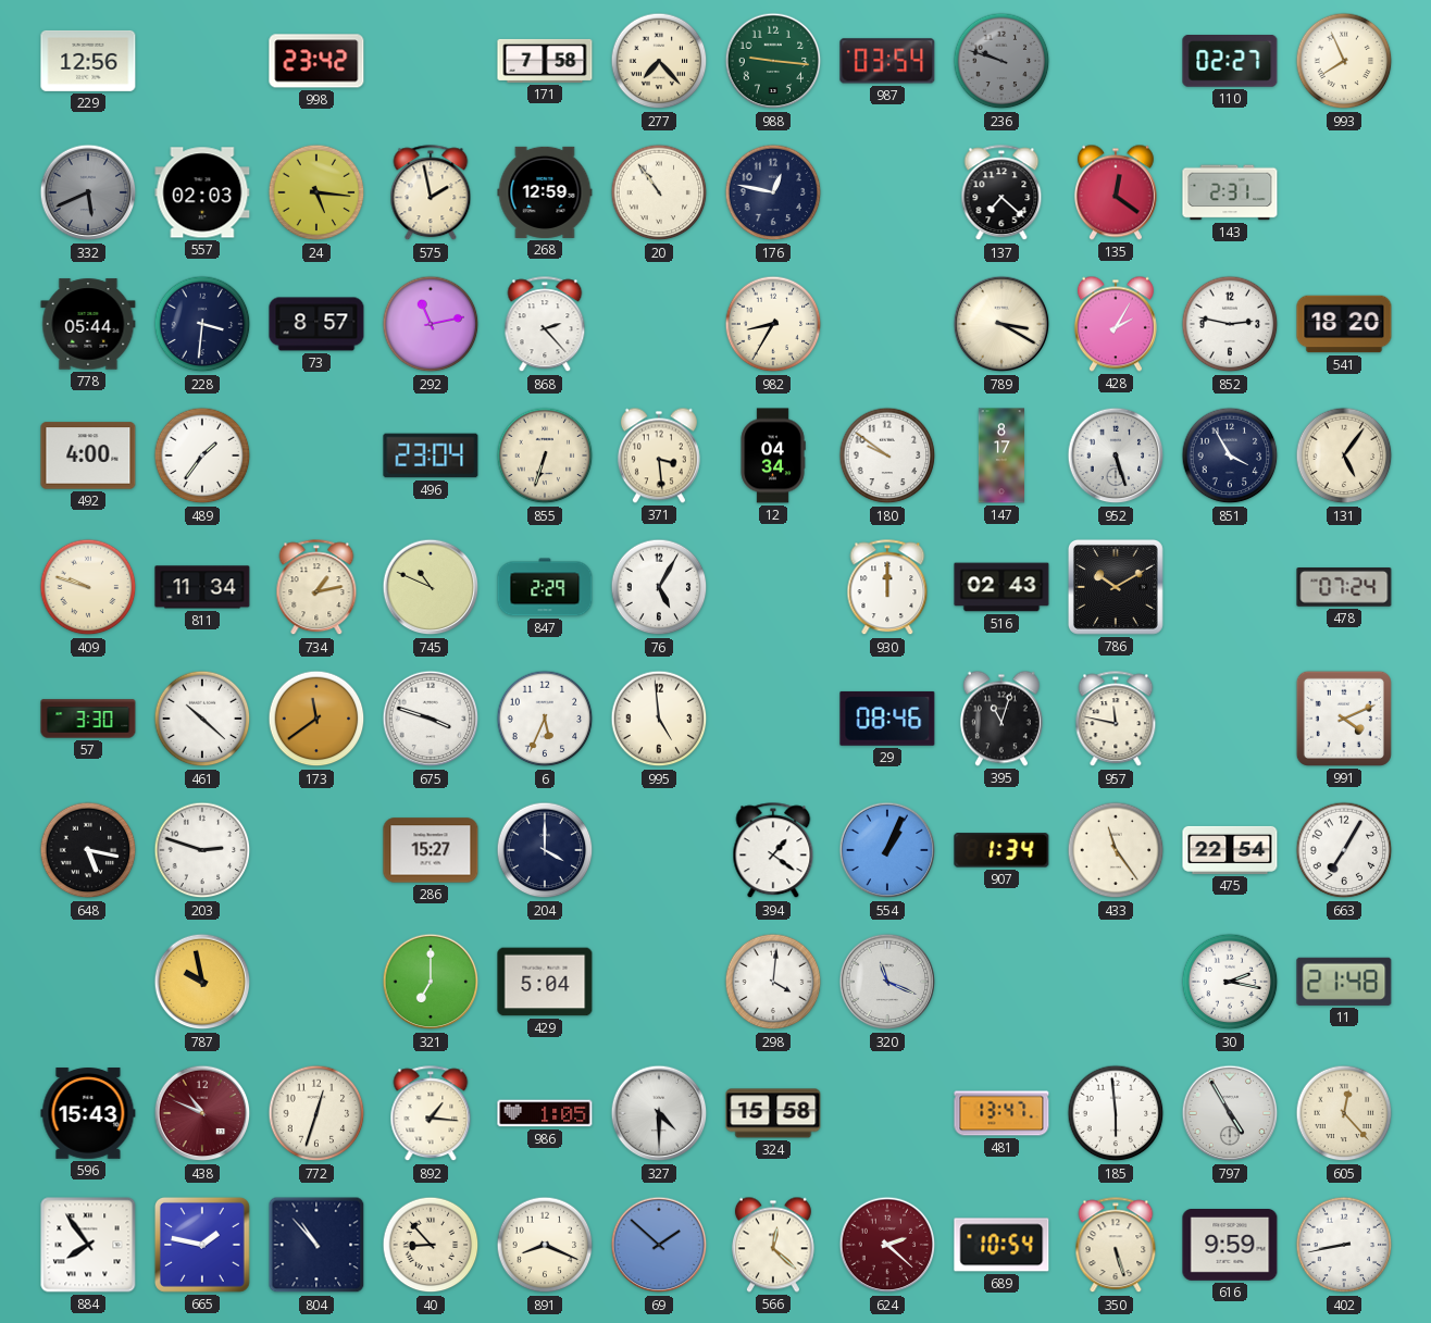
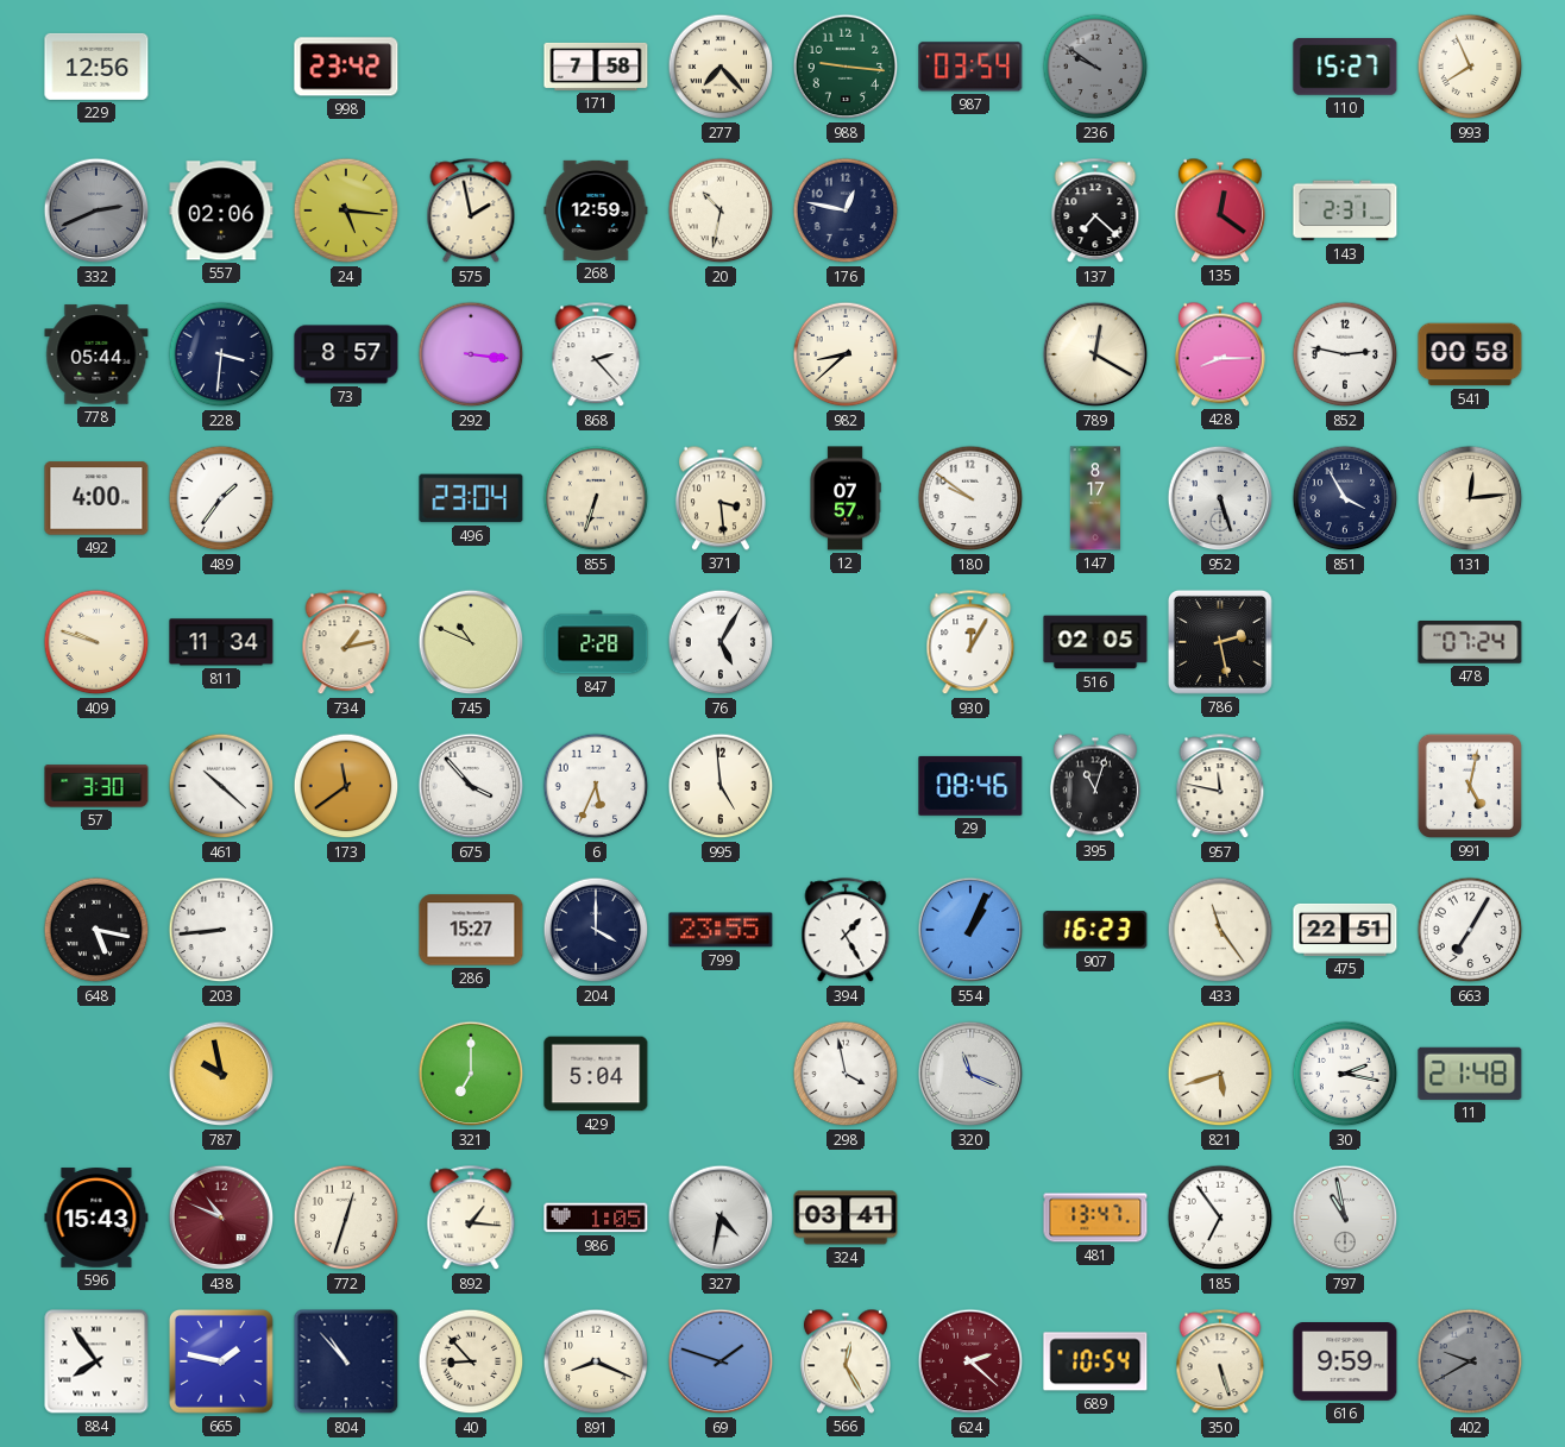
236: 9:48 -> 9:51
110: 02:27 -> 15:27
332: 5:41 -> 2:41
557: 02:03 -> 02:06
20: 10:54 -> 10:32
292: 11:13 -> 3:16
982: 8:35 -> 8:38
789: 3:20 -> 12:20
428: 2:05 -> 8:15
541: 18:20 -> 00:58
12: 04:34 -> 07:57
131: 5:06 -> 12:14
847: 2:29 -> 2:28
930: 12:00 -> 12:05
516: 02:43 -> 02:05
786: 10:10 -> 2:28
675: 3:48 -> 3:53
991: 4:11 -> 5:02
203: 2:48 -> 8:44
799: none -> 23:55
394: 1:21 -> 1:25
907: 1:34 -> 16:23
475: 22:54 -> 22:51
298: 4:01 -> 3:58
821: none -> 5:42
327: 4:30 -> 4:32
324: 15:58 -> 03:41
185: 5:59 -> 6:54
797: 4:55 -> 10:58
605: 12:23 -> none
69: 1:52 -> 1:48
566: 12:22 -> 12:25
402: 8:43 -> 9:40
402 dial: white -> grey
